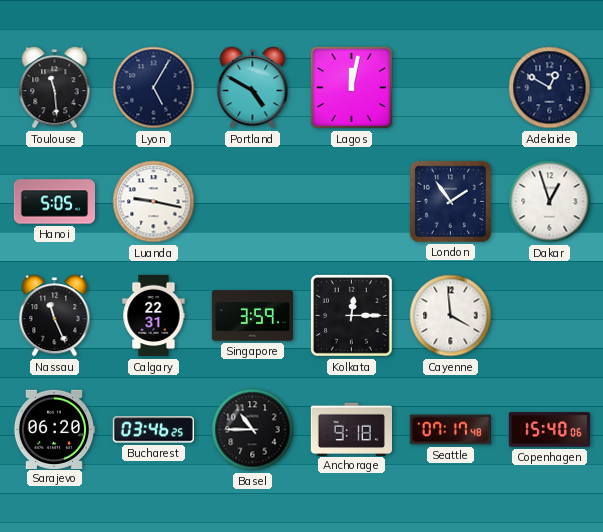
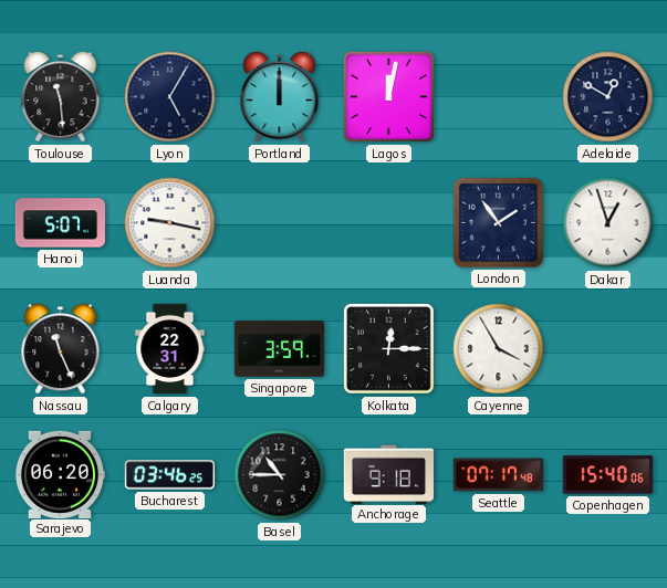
Portland: 4:50 -> 12:00
Hanoi: 5:05 -> 5:07
Cayenne: 3:59 -> 3:55
